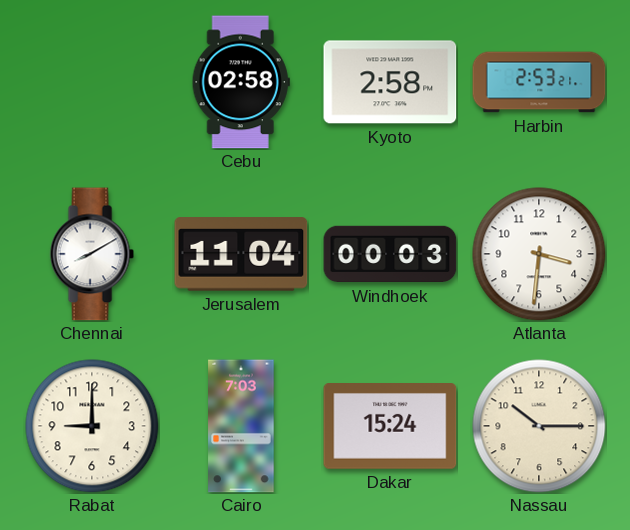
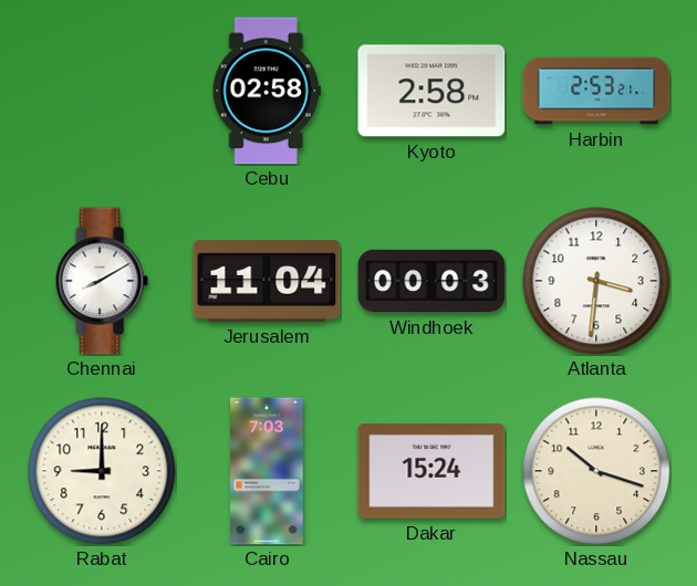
Nassau: 10:15 -> 10:18
